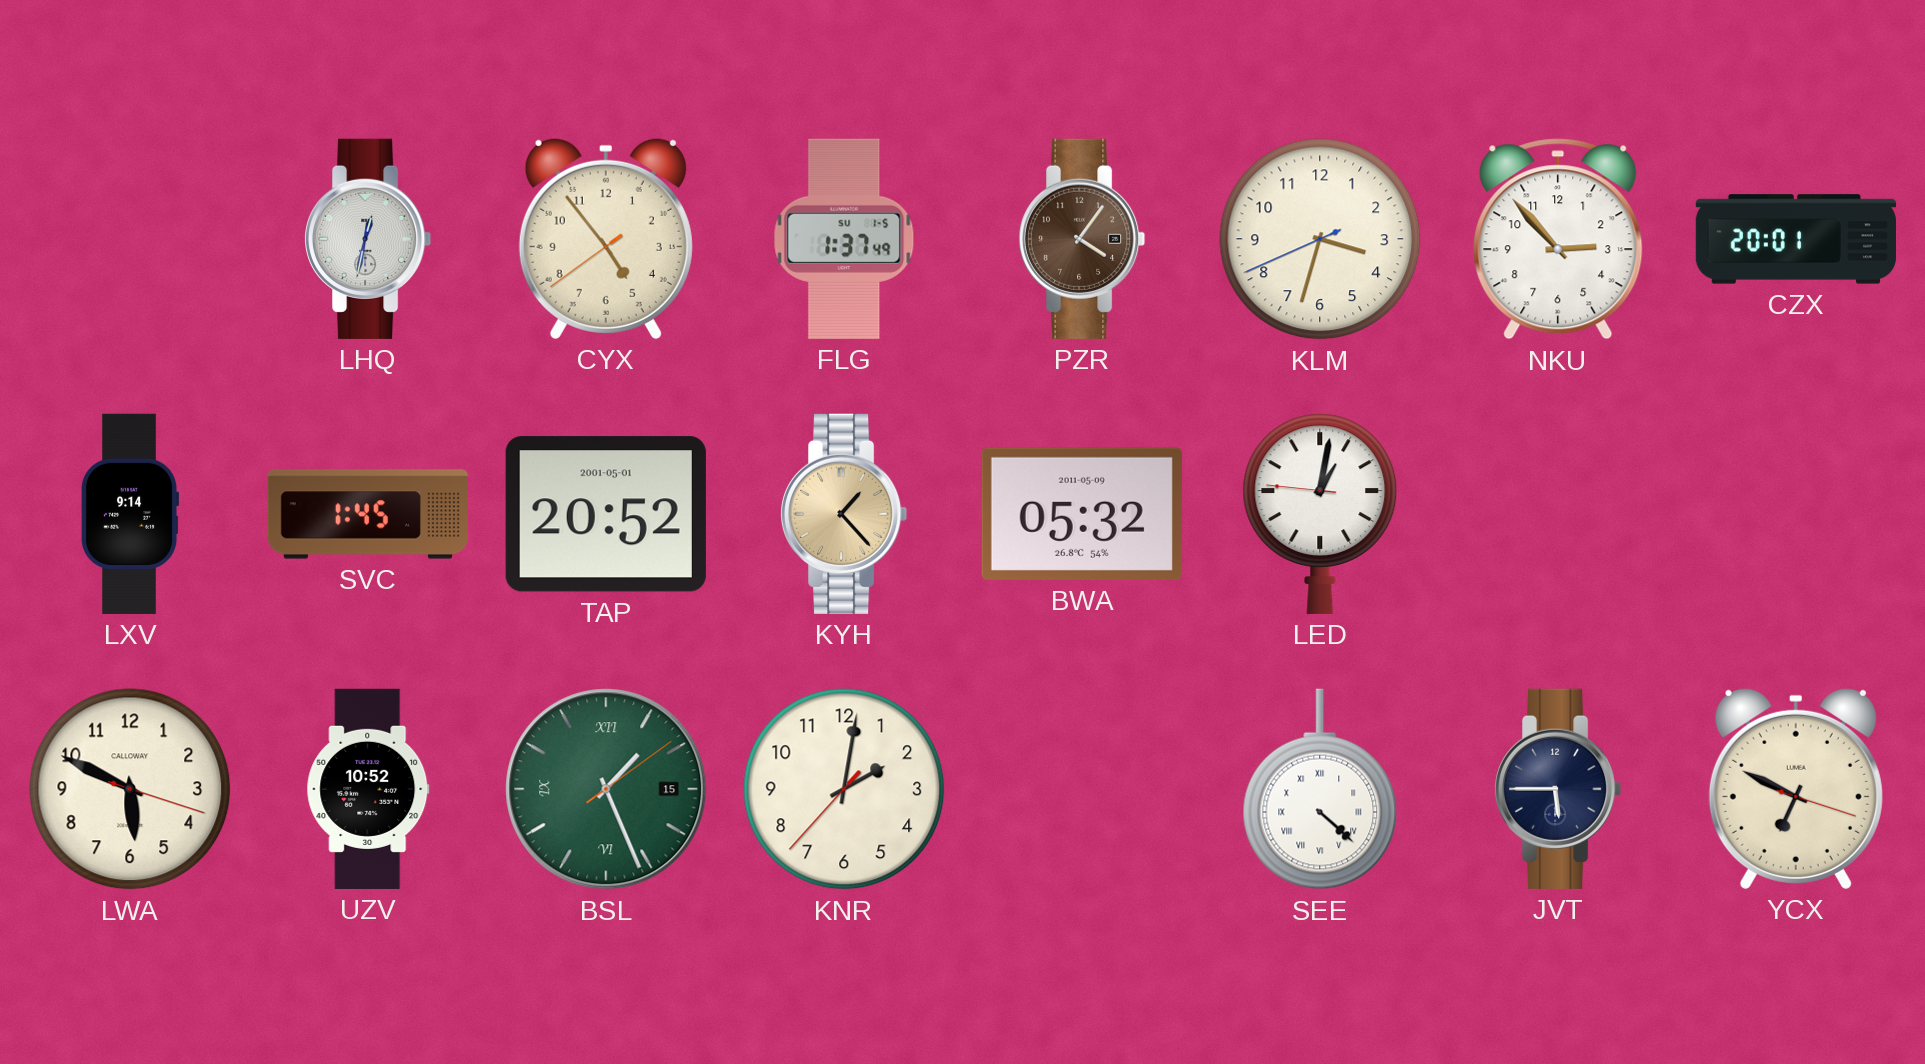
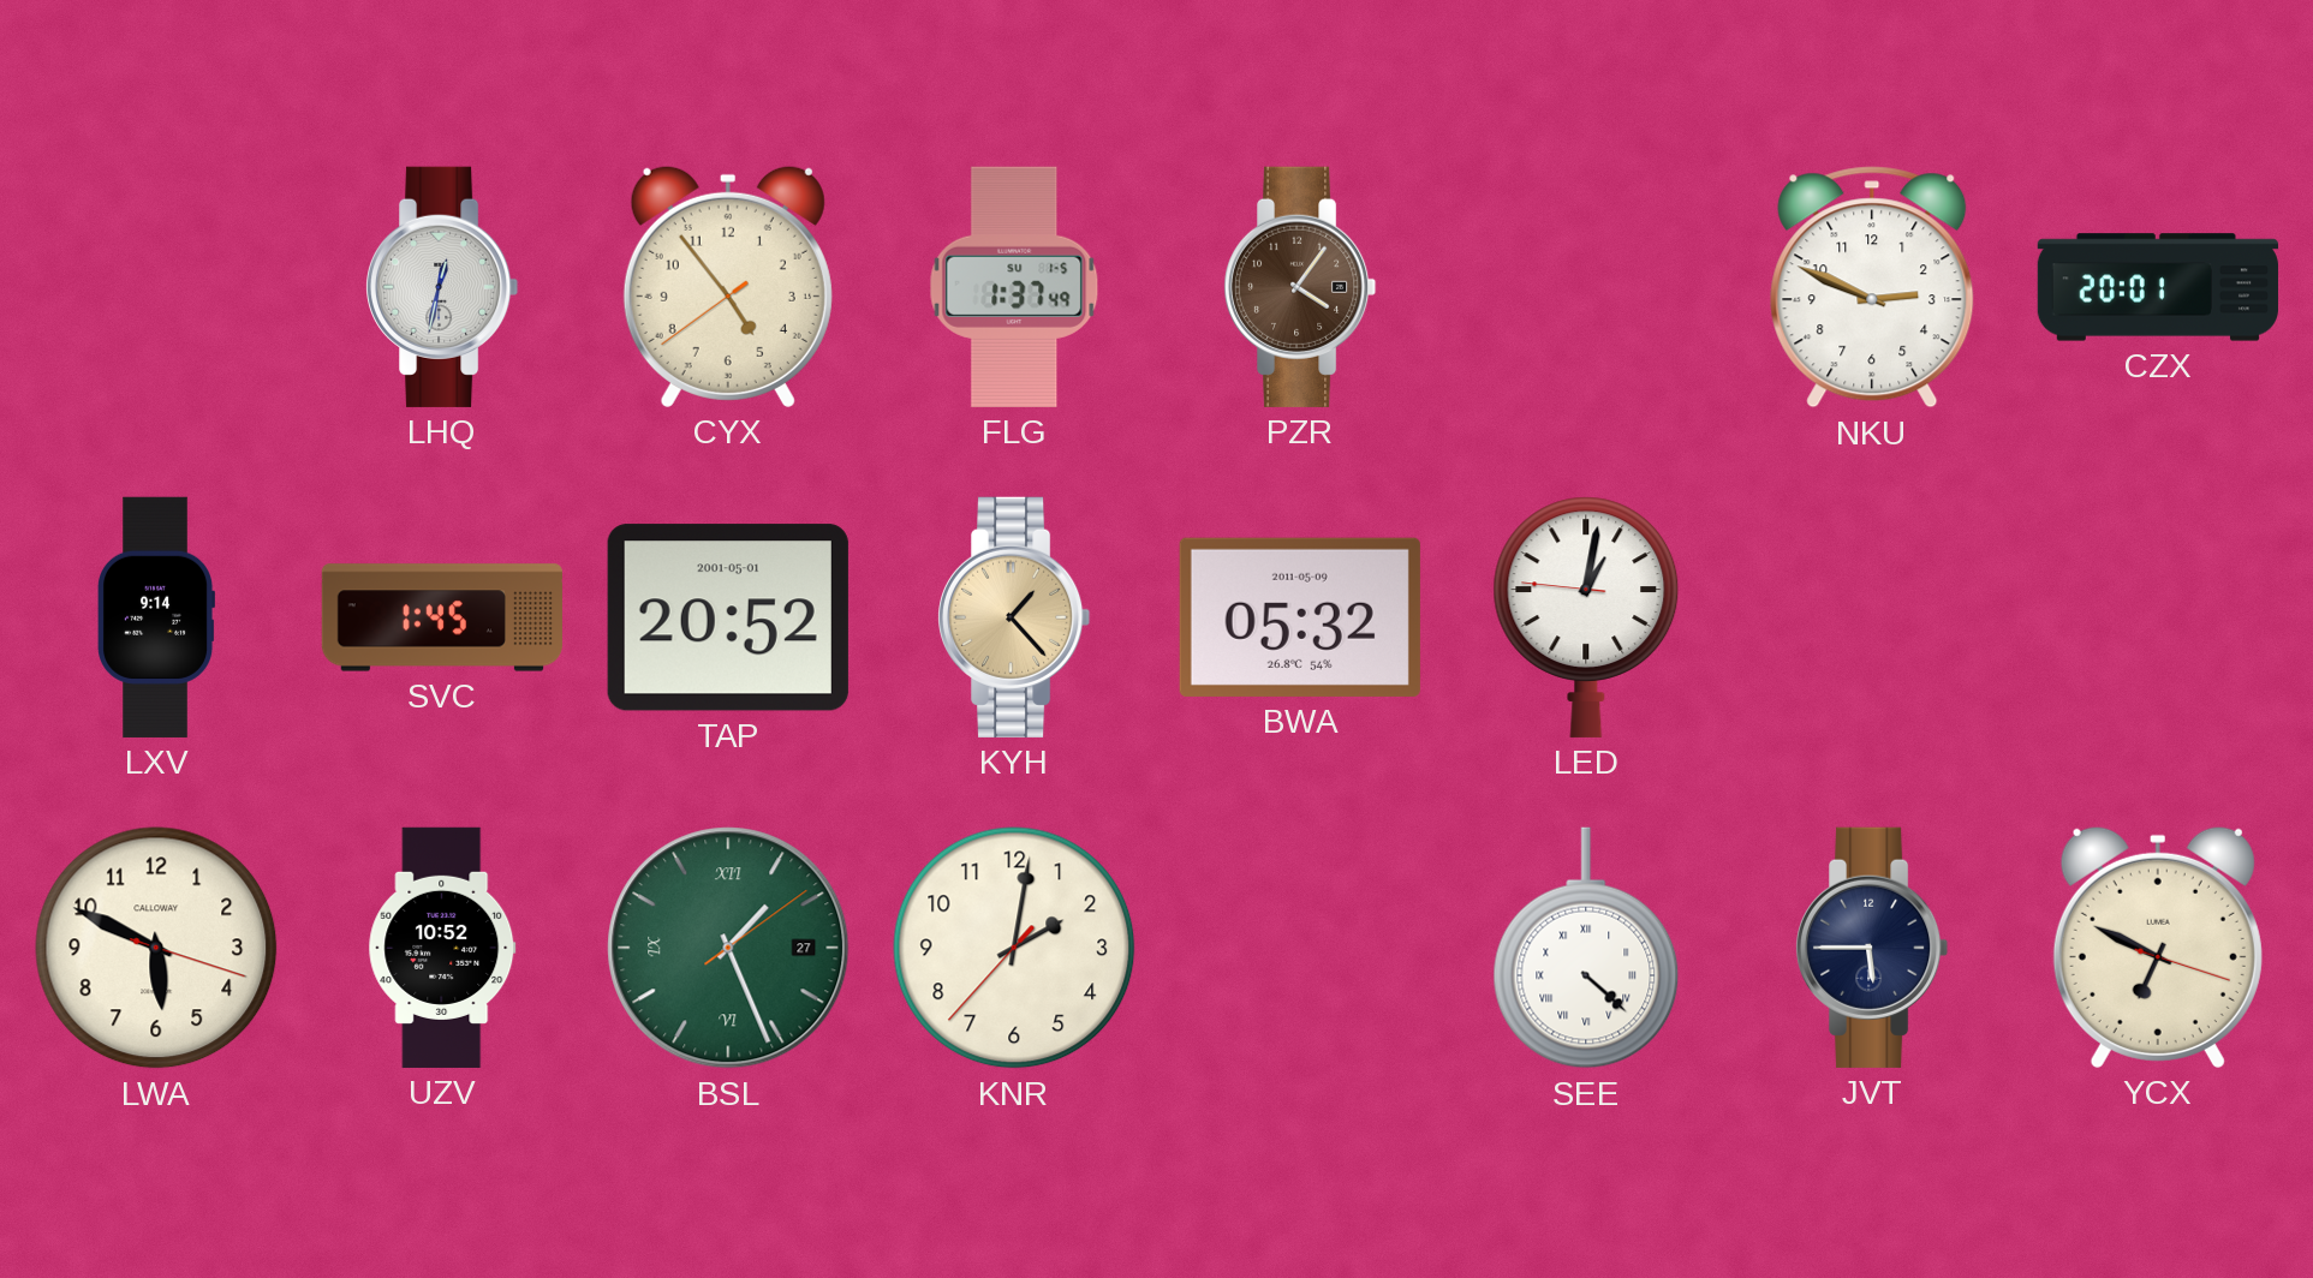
KLM: 3:32 -> none
NKU: 2:53 -> 2:49
BSL date: 15 -> 27
